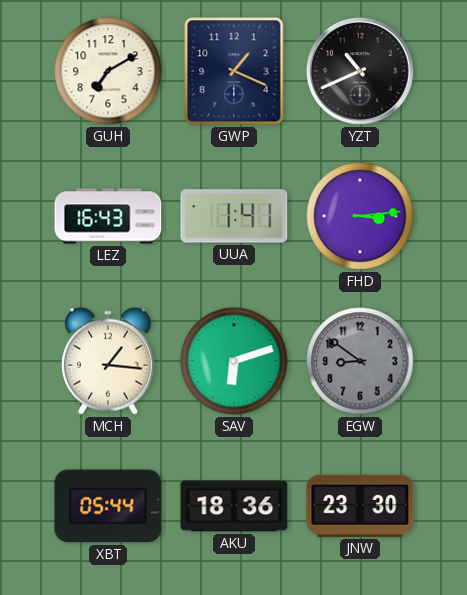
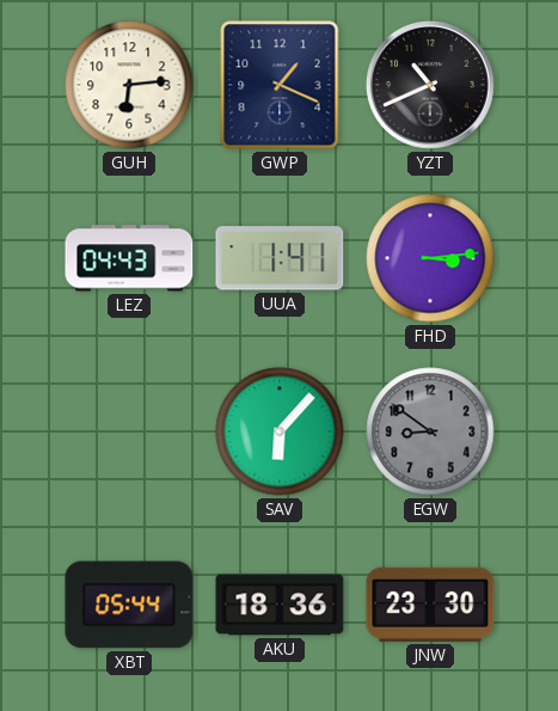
GUH: 7:10 -> 6:14
LEZ: 16:43 -> 04:43
MCH: 1:16 -> none
SAV: 6:12 -> 6:07
